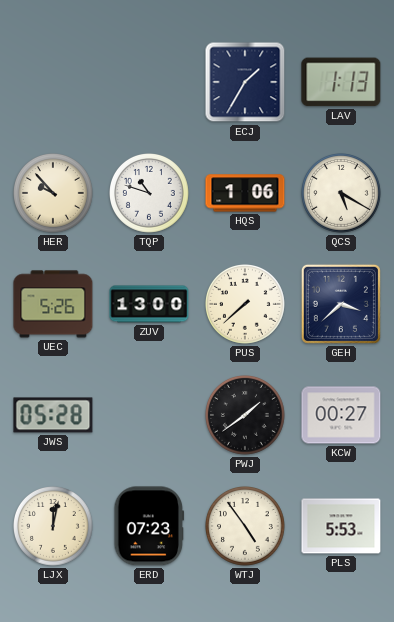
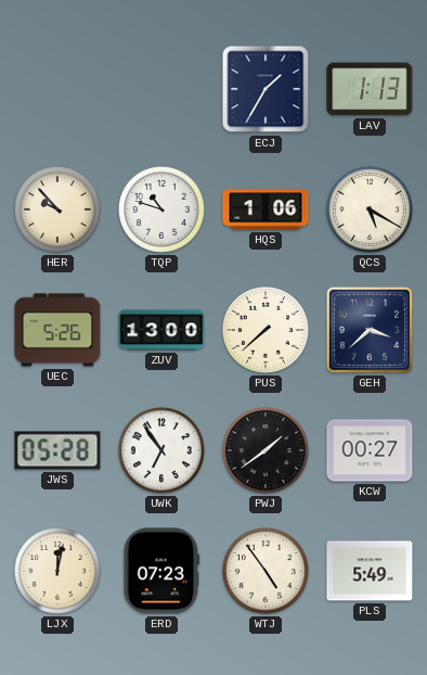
UWK: none -> 6:54
PLS: 5:53 -> 5:49
